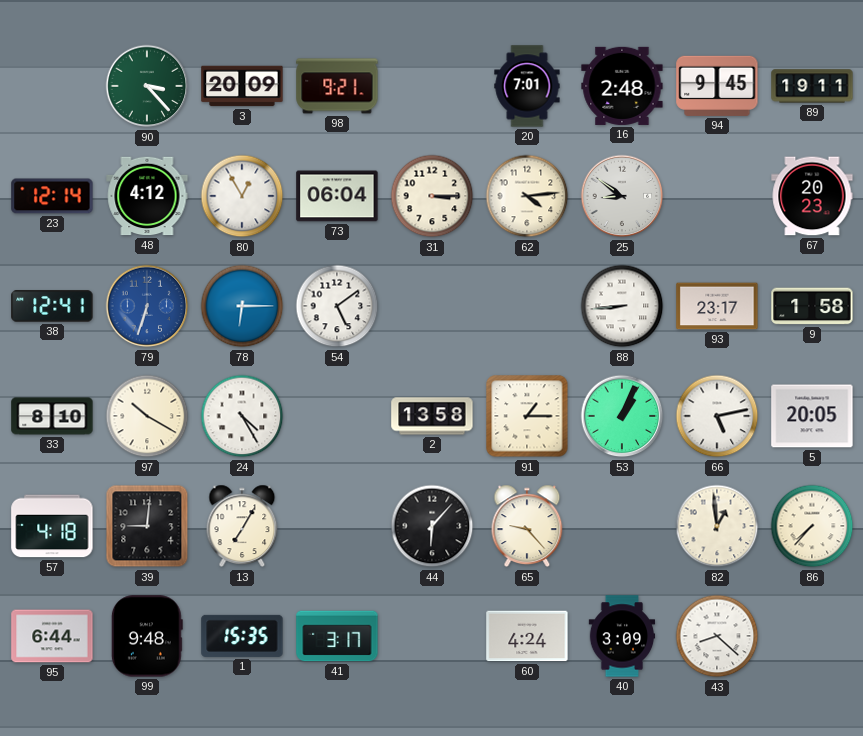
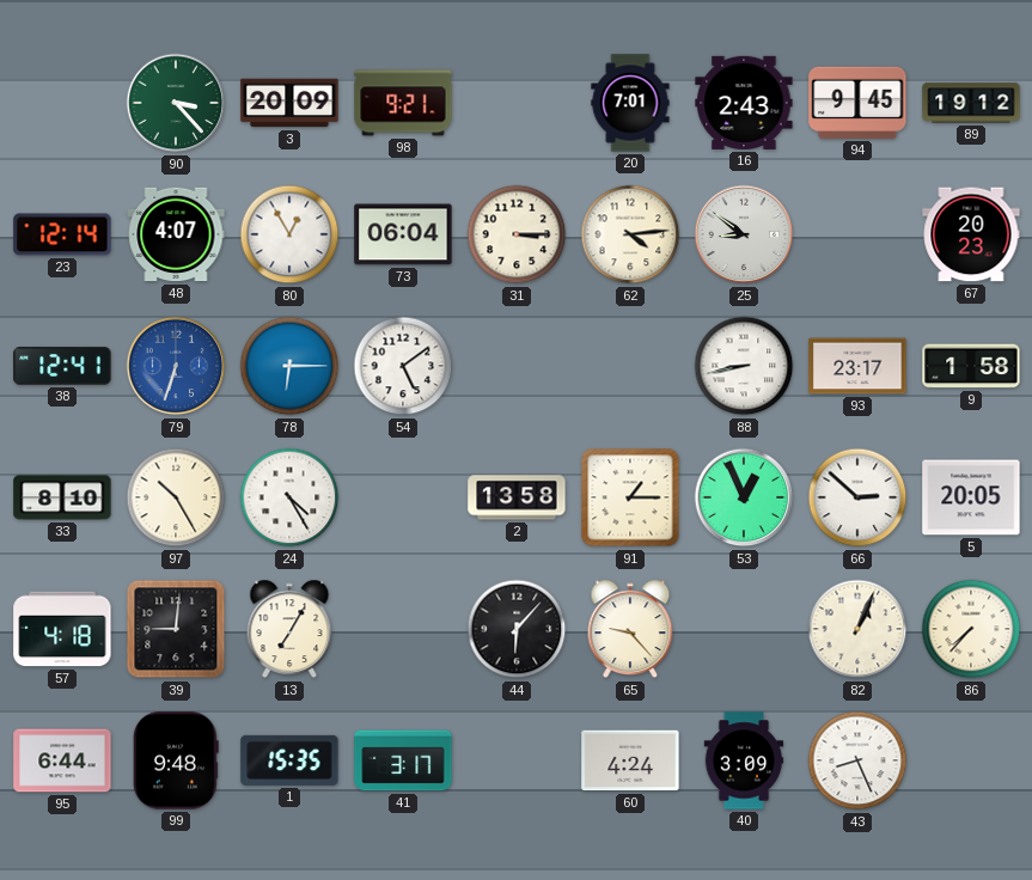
16: 2:48 -> 2:43
89: 19:11 -> 19:12
48: 4:12 -> 4:07
88: 8:44 -> 8:43
97: 10:20 -> 10:25
53: 1:04 -> 12:56
66: 5:13 -> 2:52
82: 12:59 -> 1:04
43: 8:22 -> 8:26
